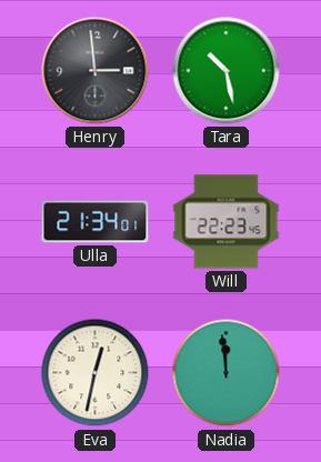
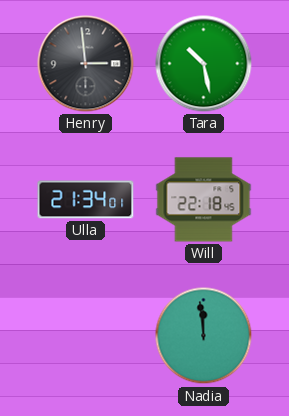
Will: 22:23 -> 22:18
Eva: 12:32 -> none
